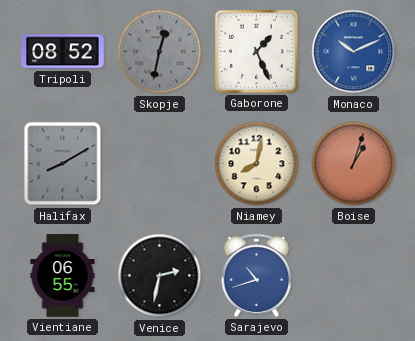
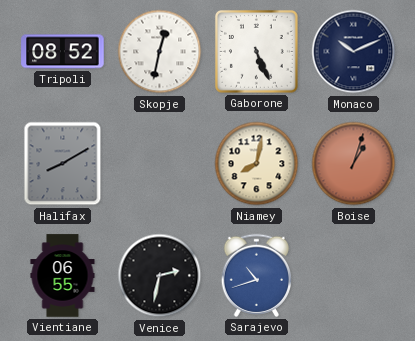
Skopje dial: grey -> white
Gaborone: 1:26 -> 5:26
Monaco dial: blue -> navy
